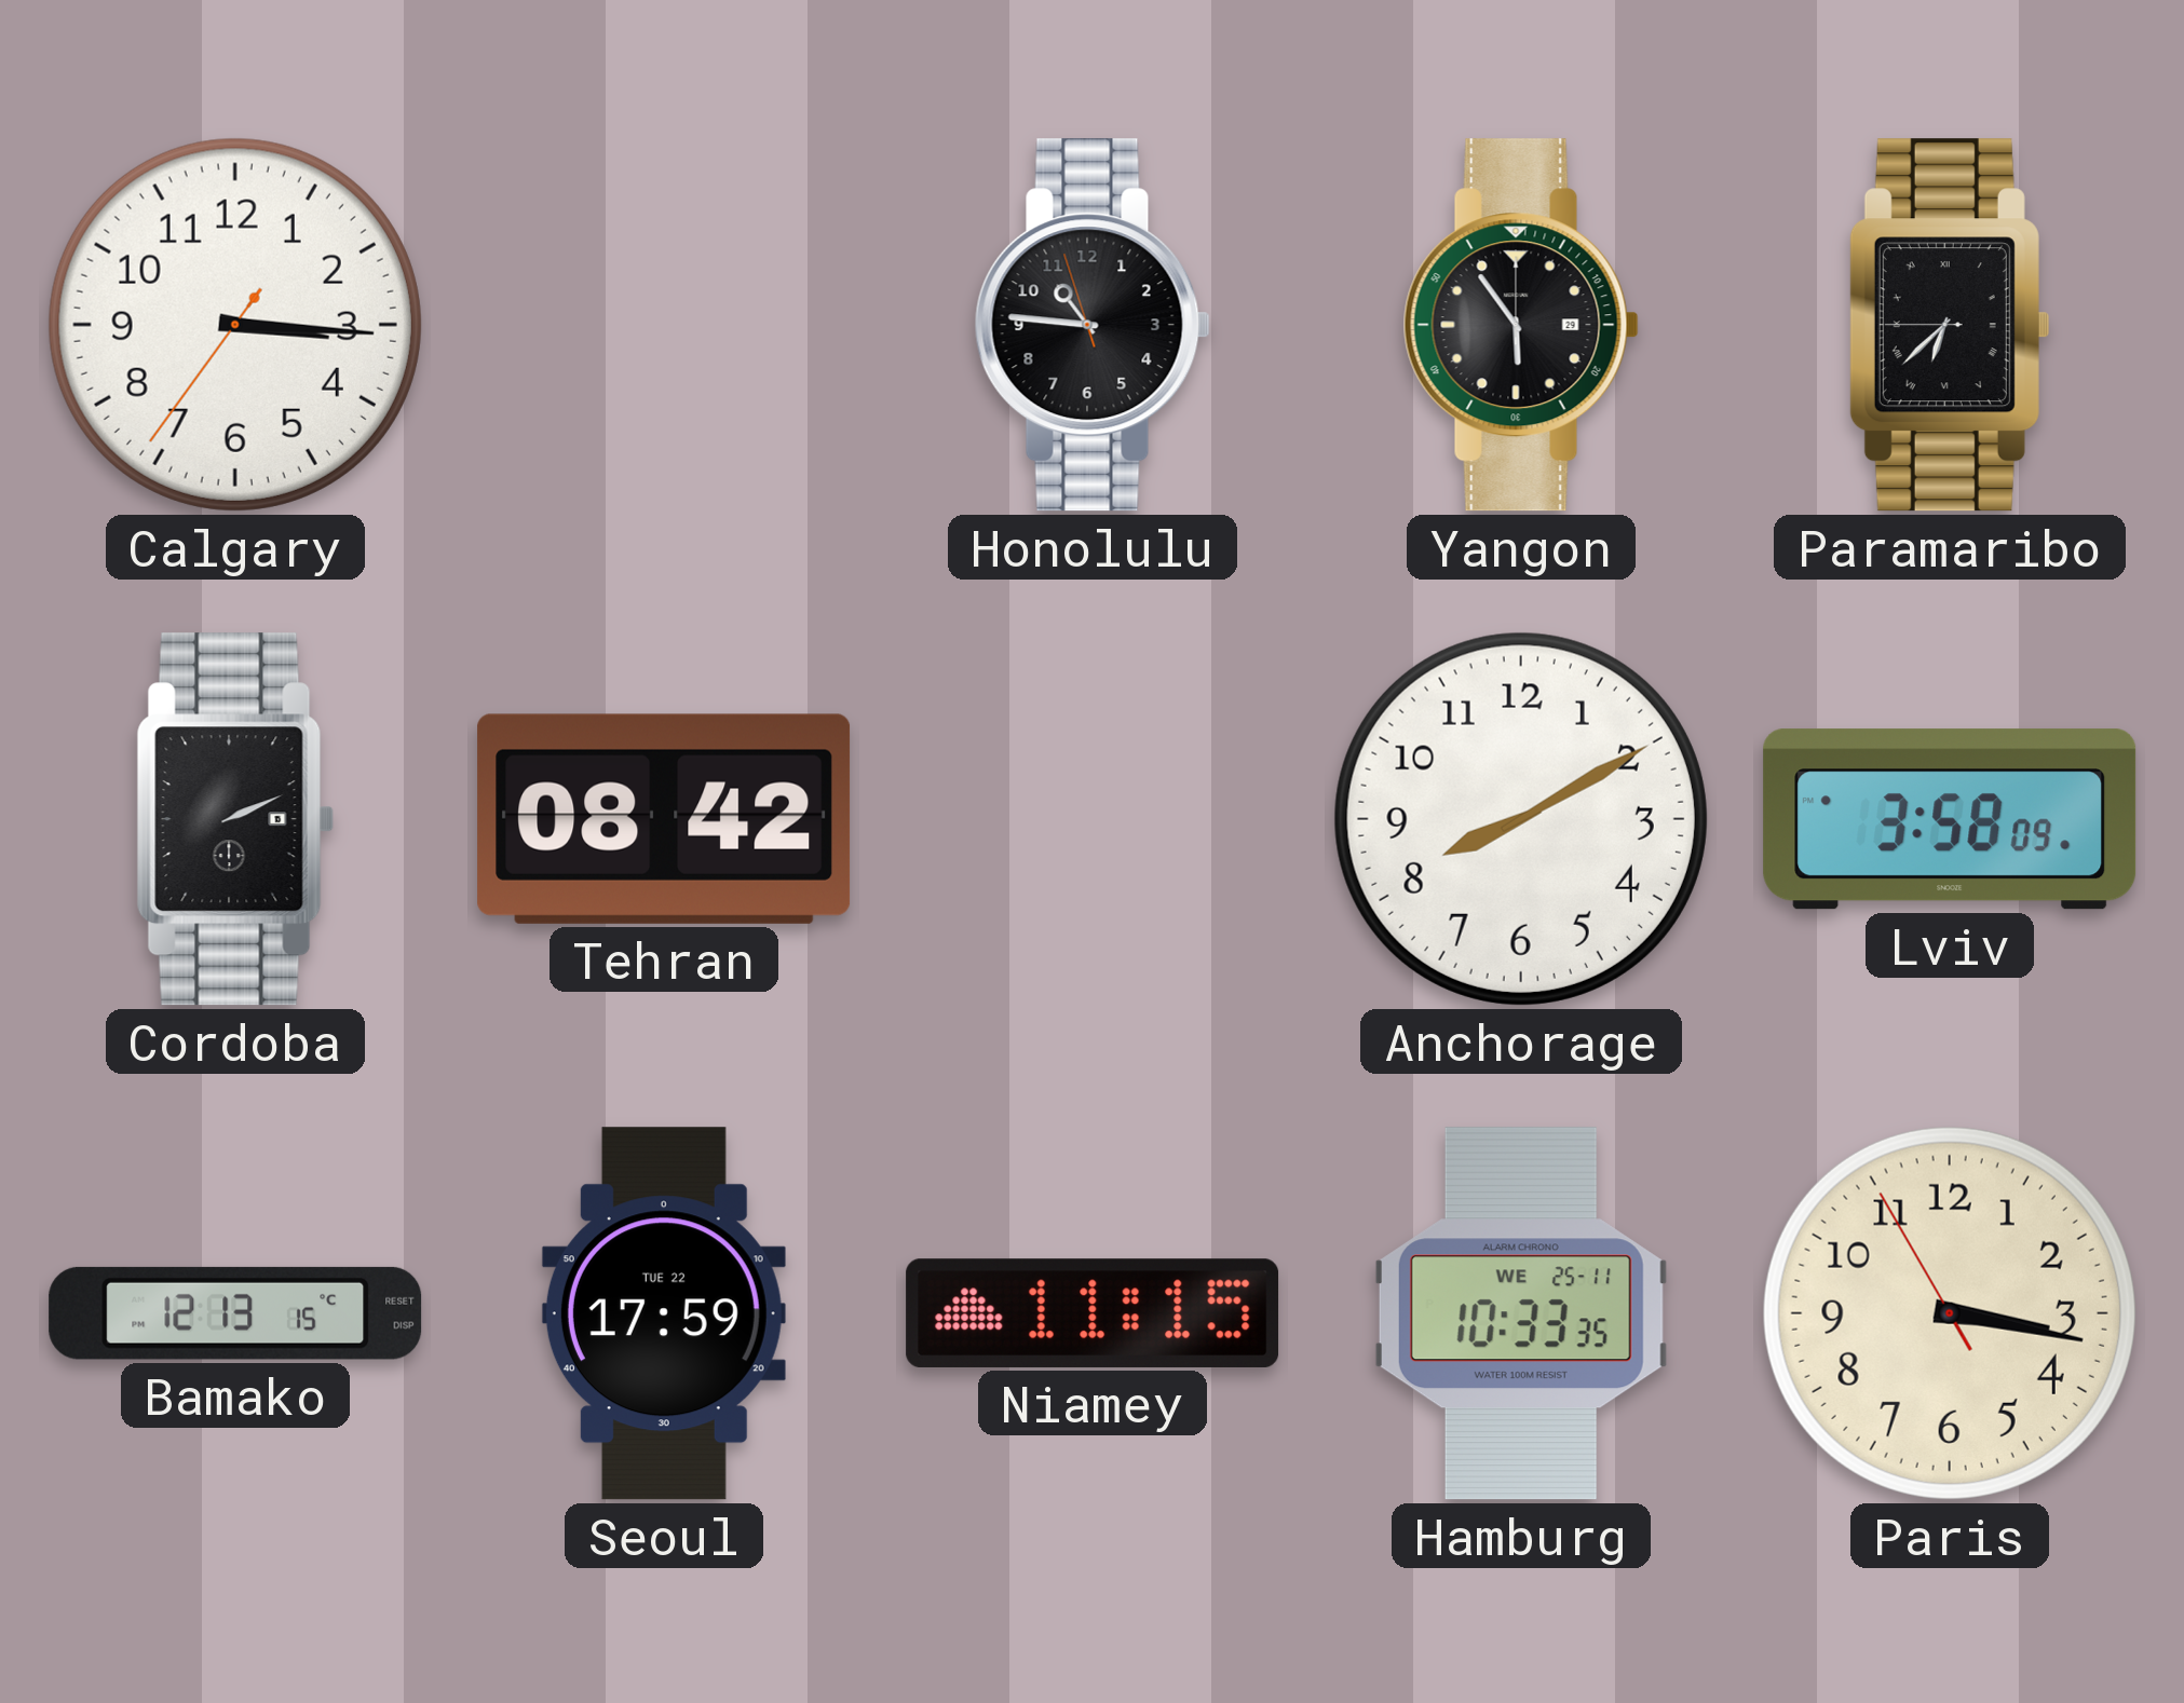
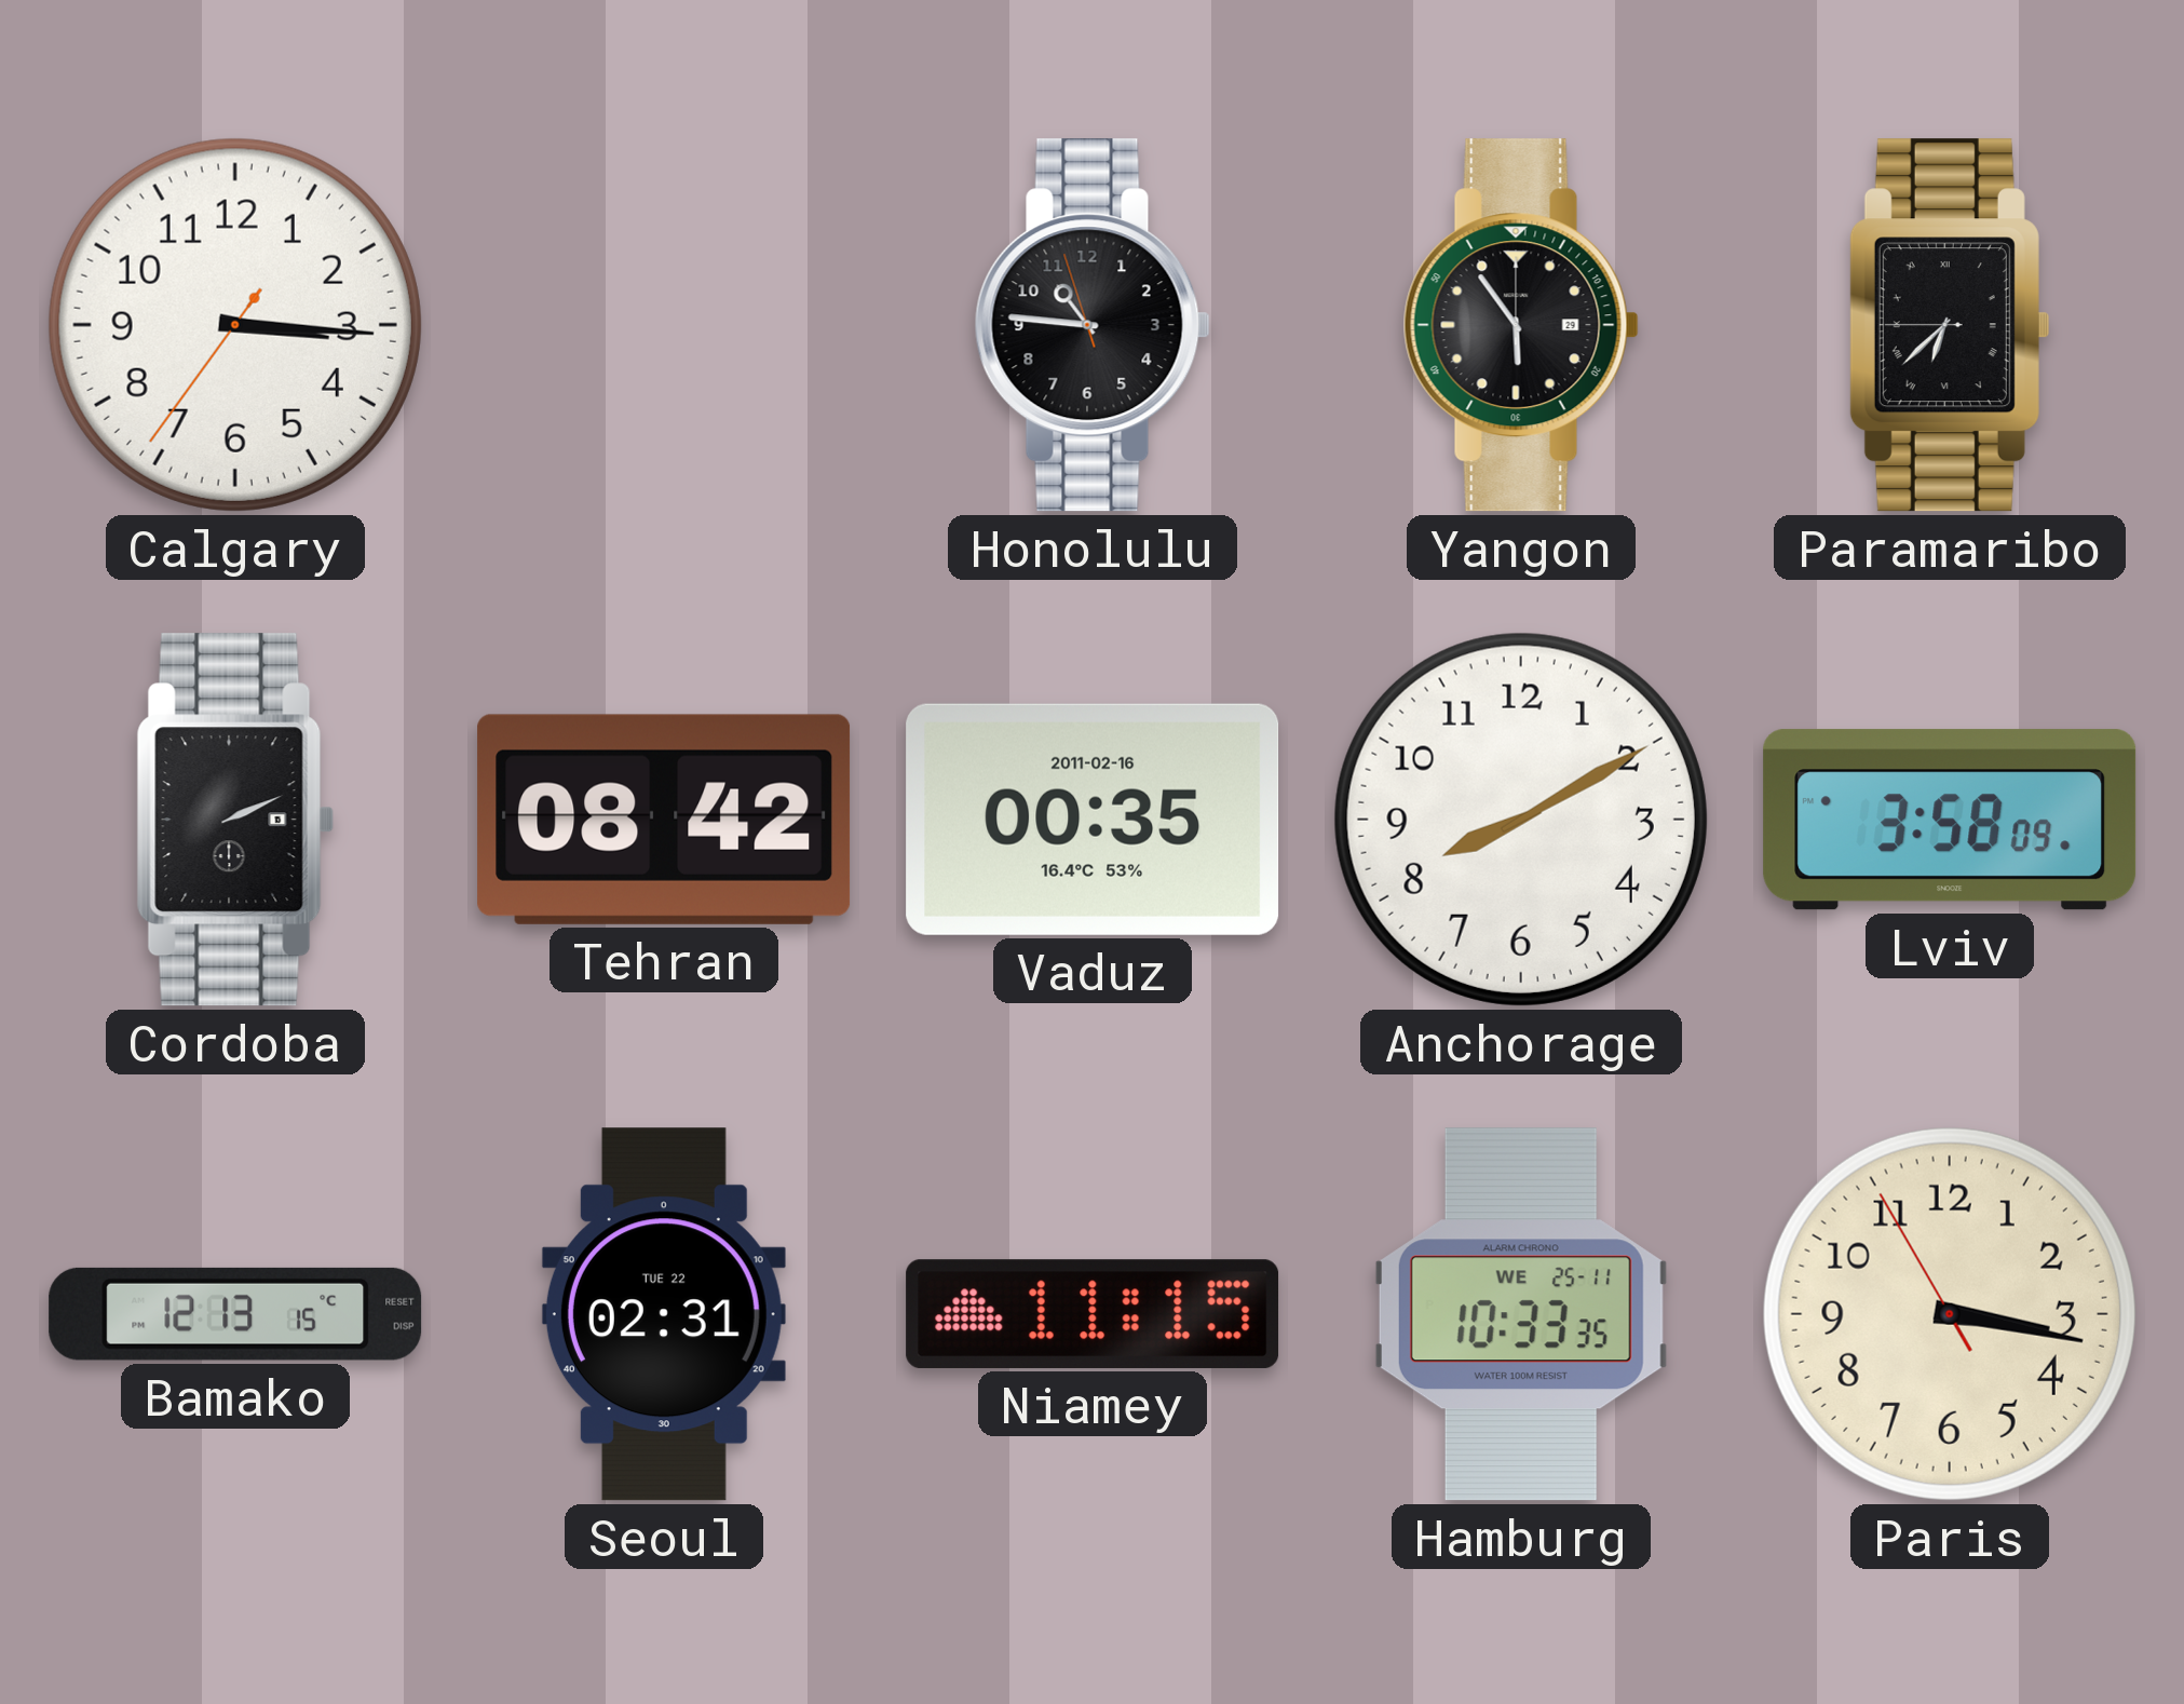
Vaduz: none -> 00:35
Seoul: 17:59 -> 02:31
